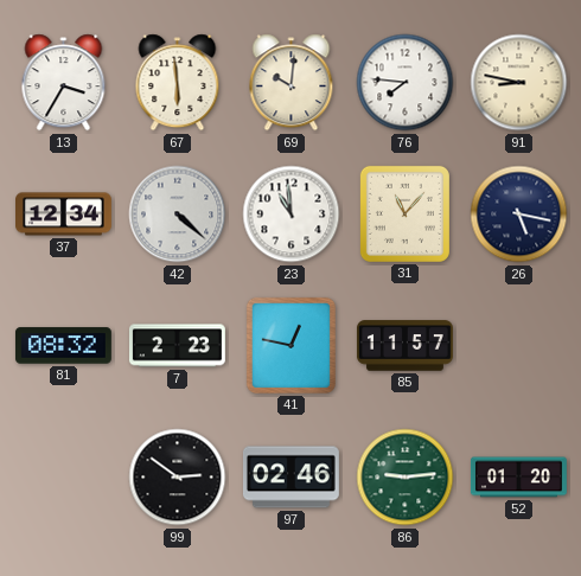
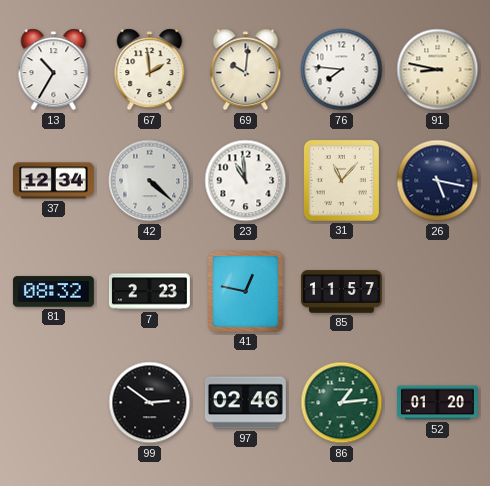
13: 3:35 -> 10:35
67: 5:59 -> 1:59
86: 9:14 -> 1:14
